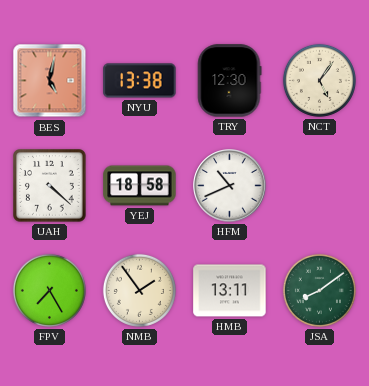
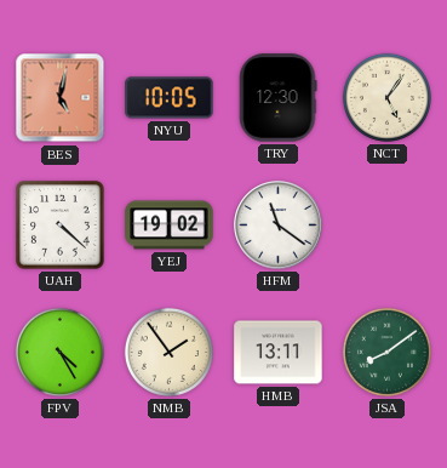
NYU: 13:38 -> 10:05
YEJ: 18:58 -> 19:02
HFM: 10:41 -> 11:21
FPV: 7:25 -> 4:25
